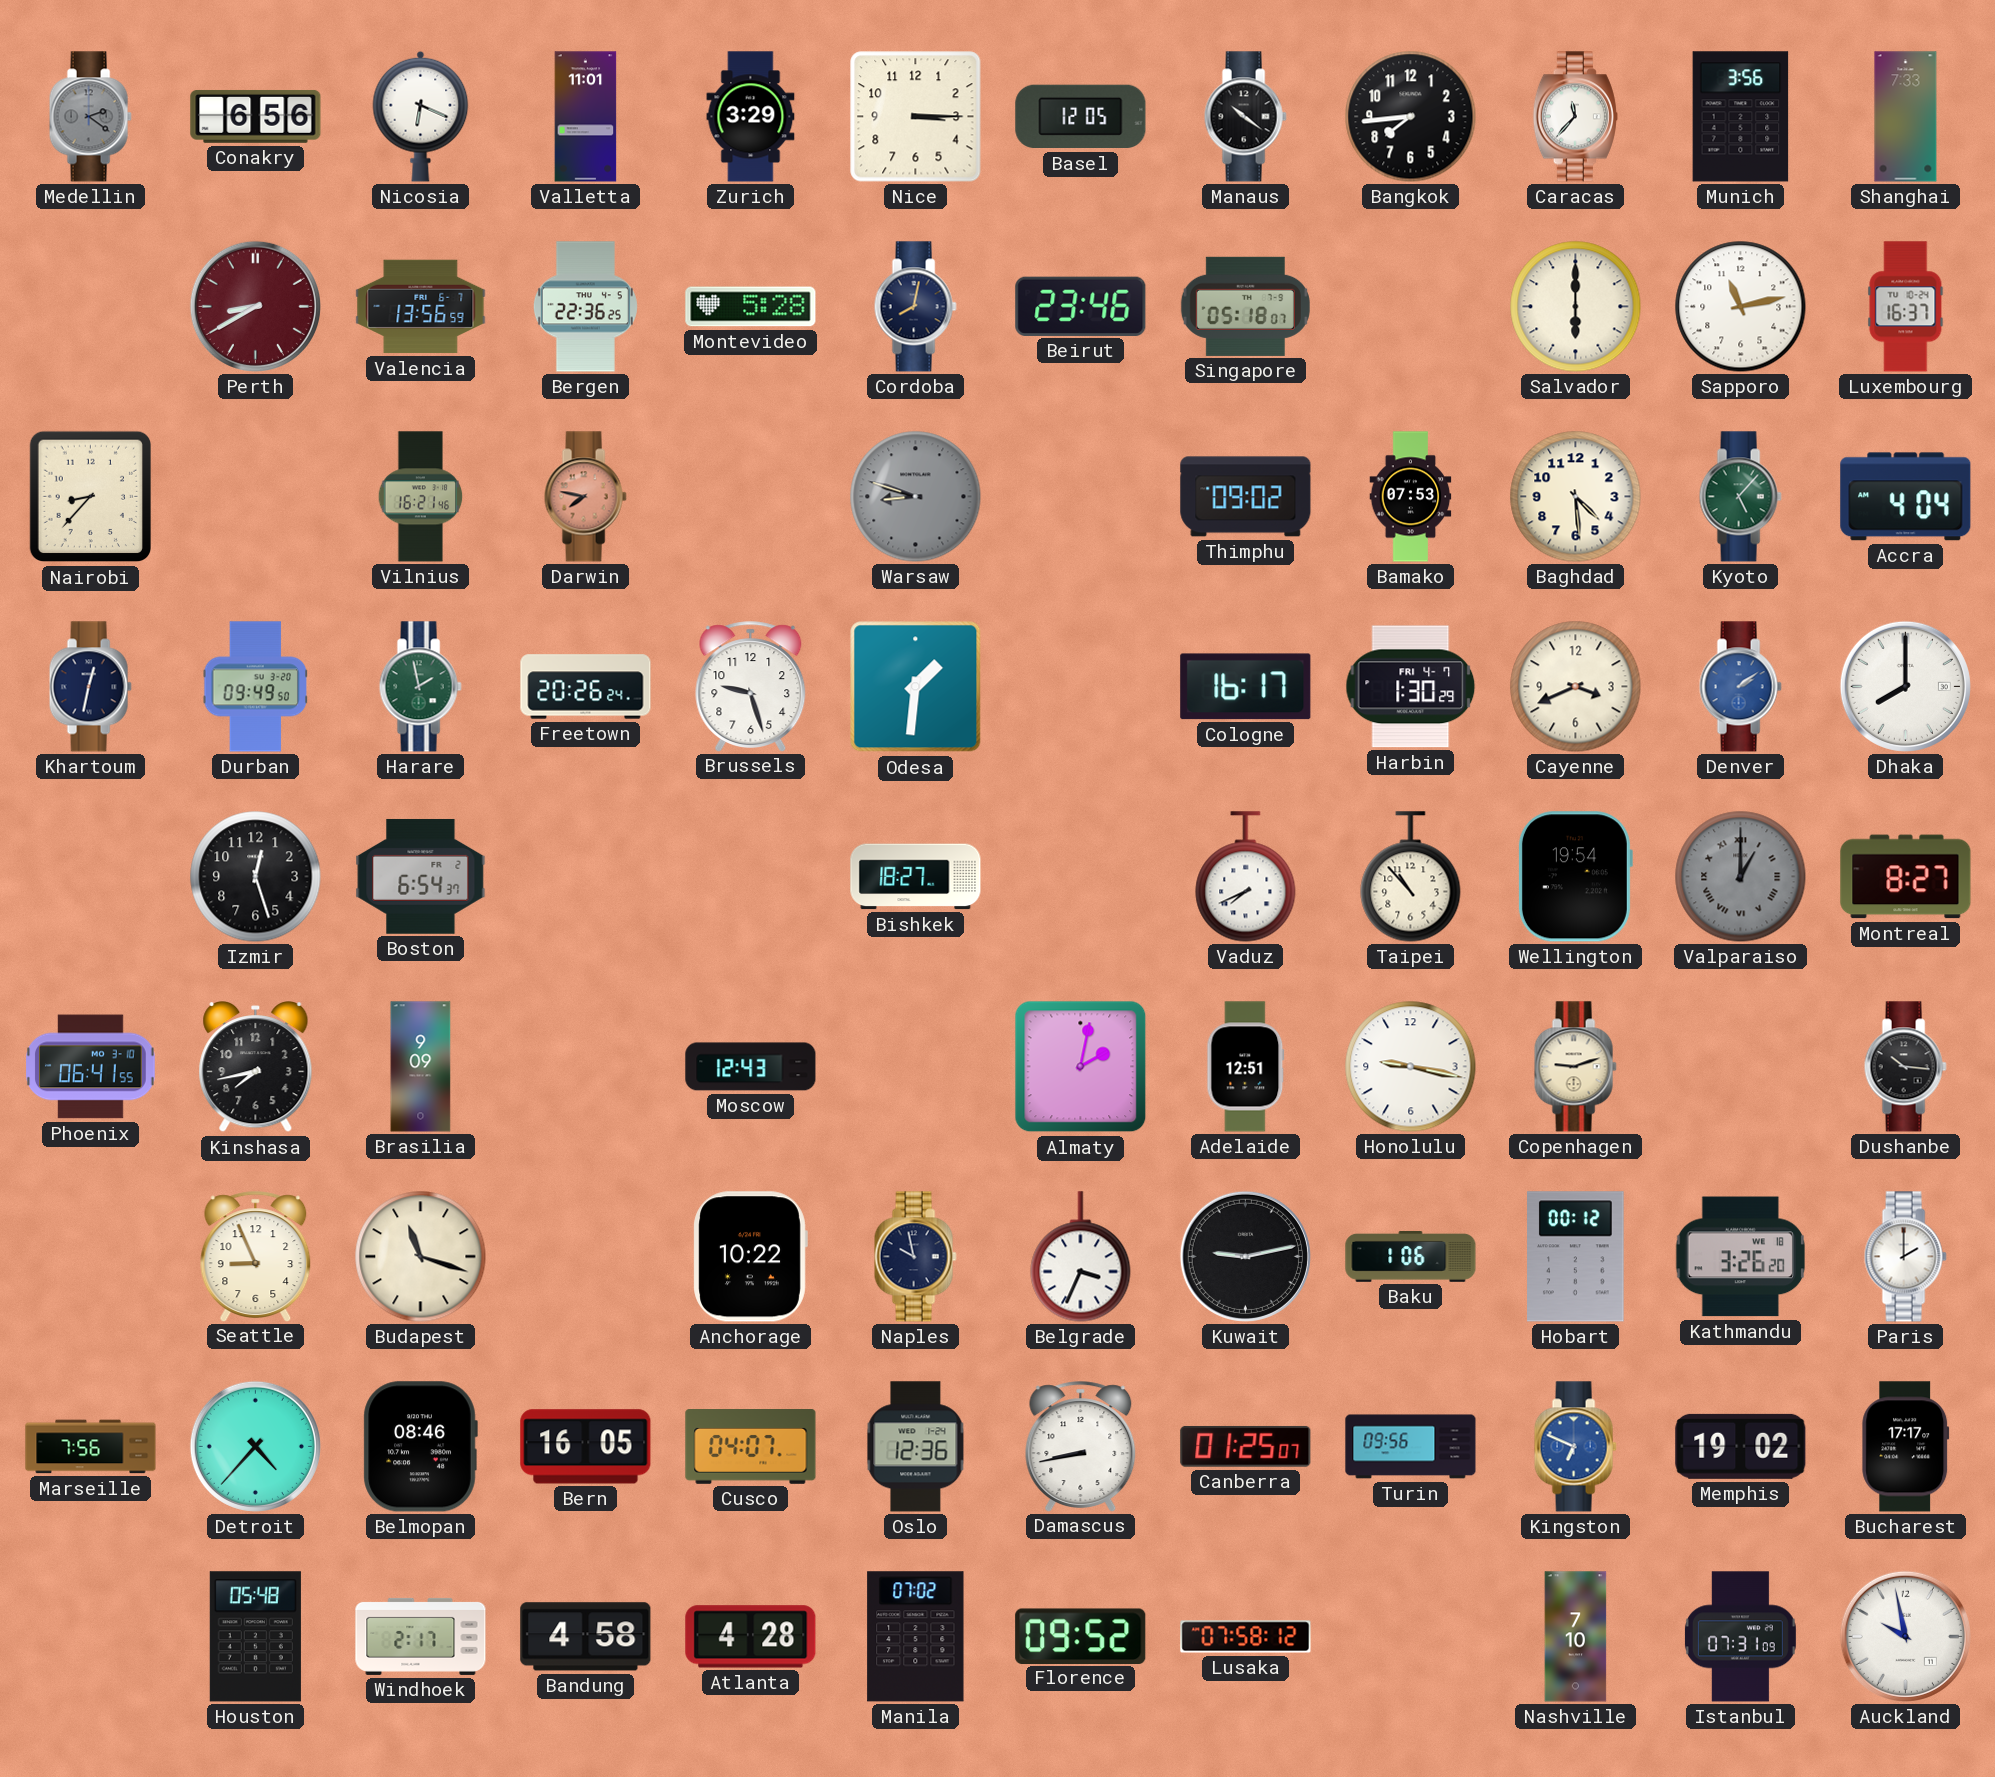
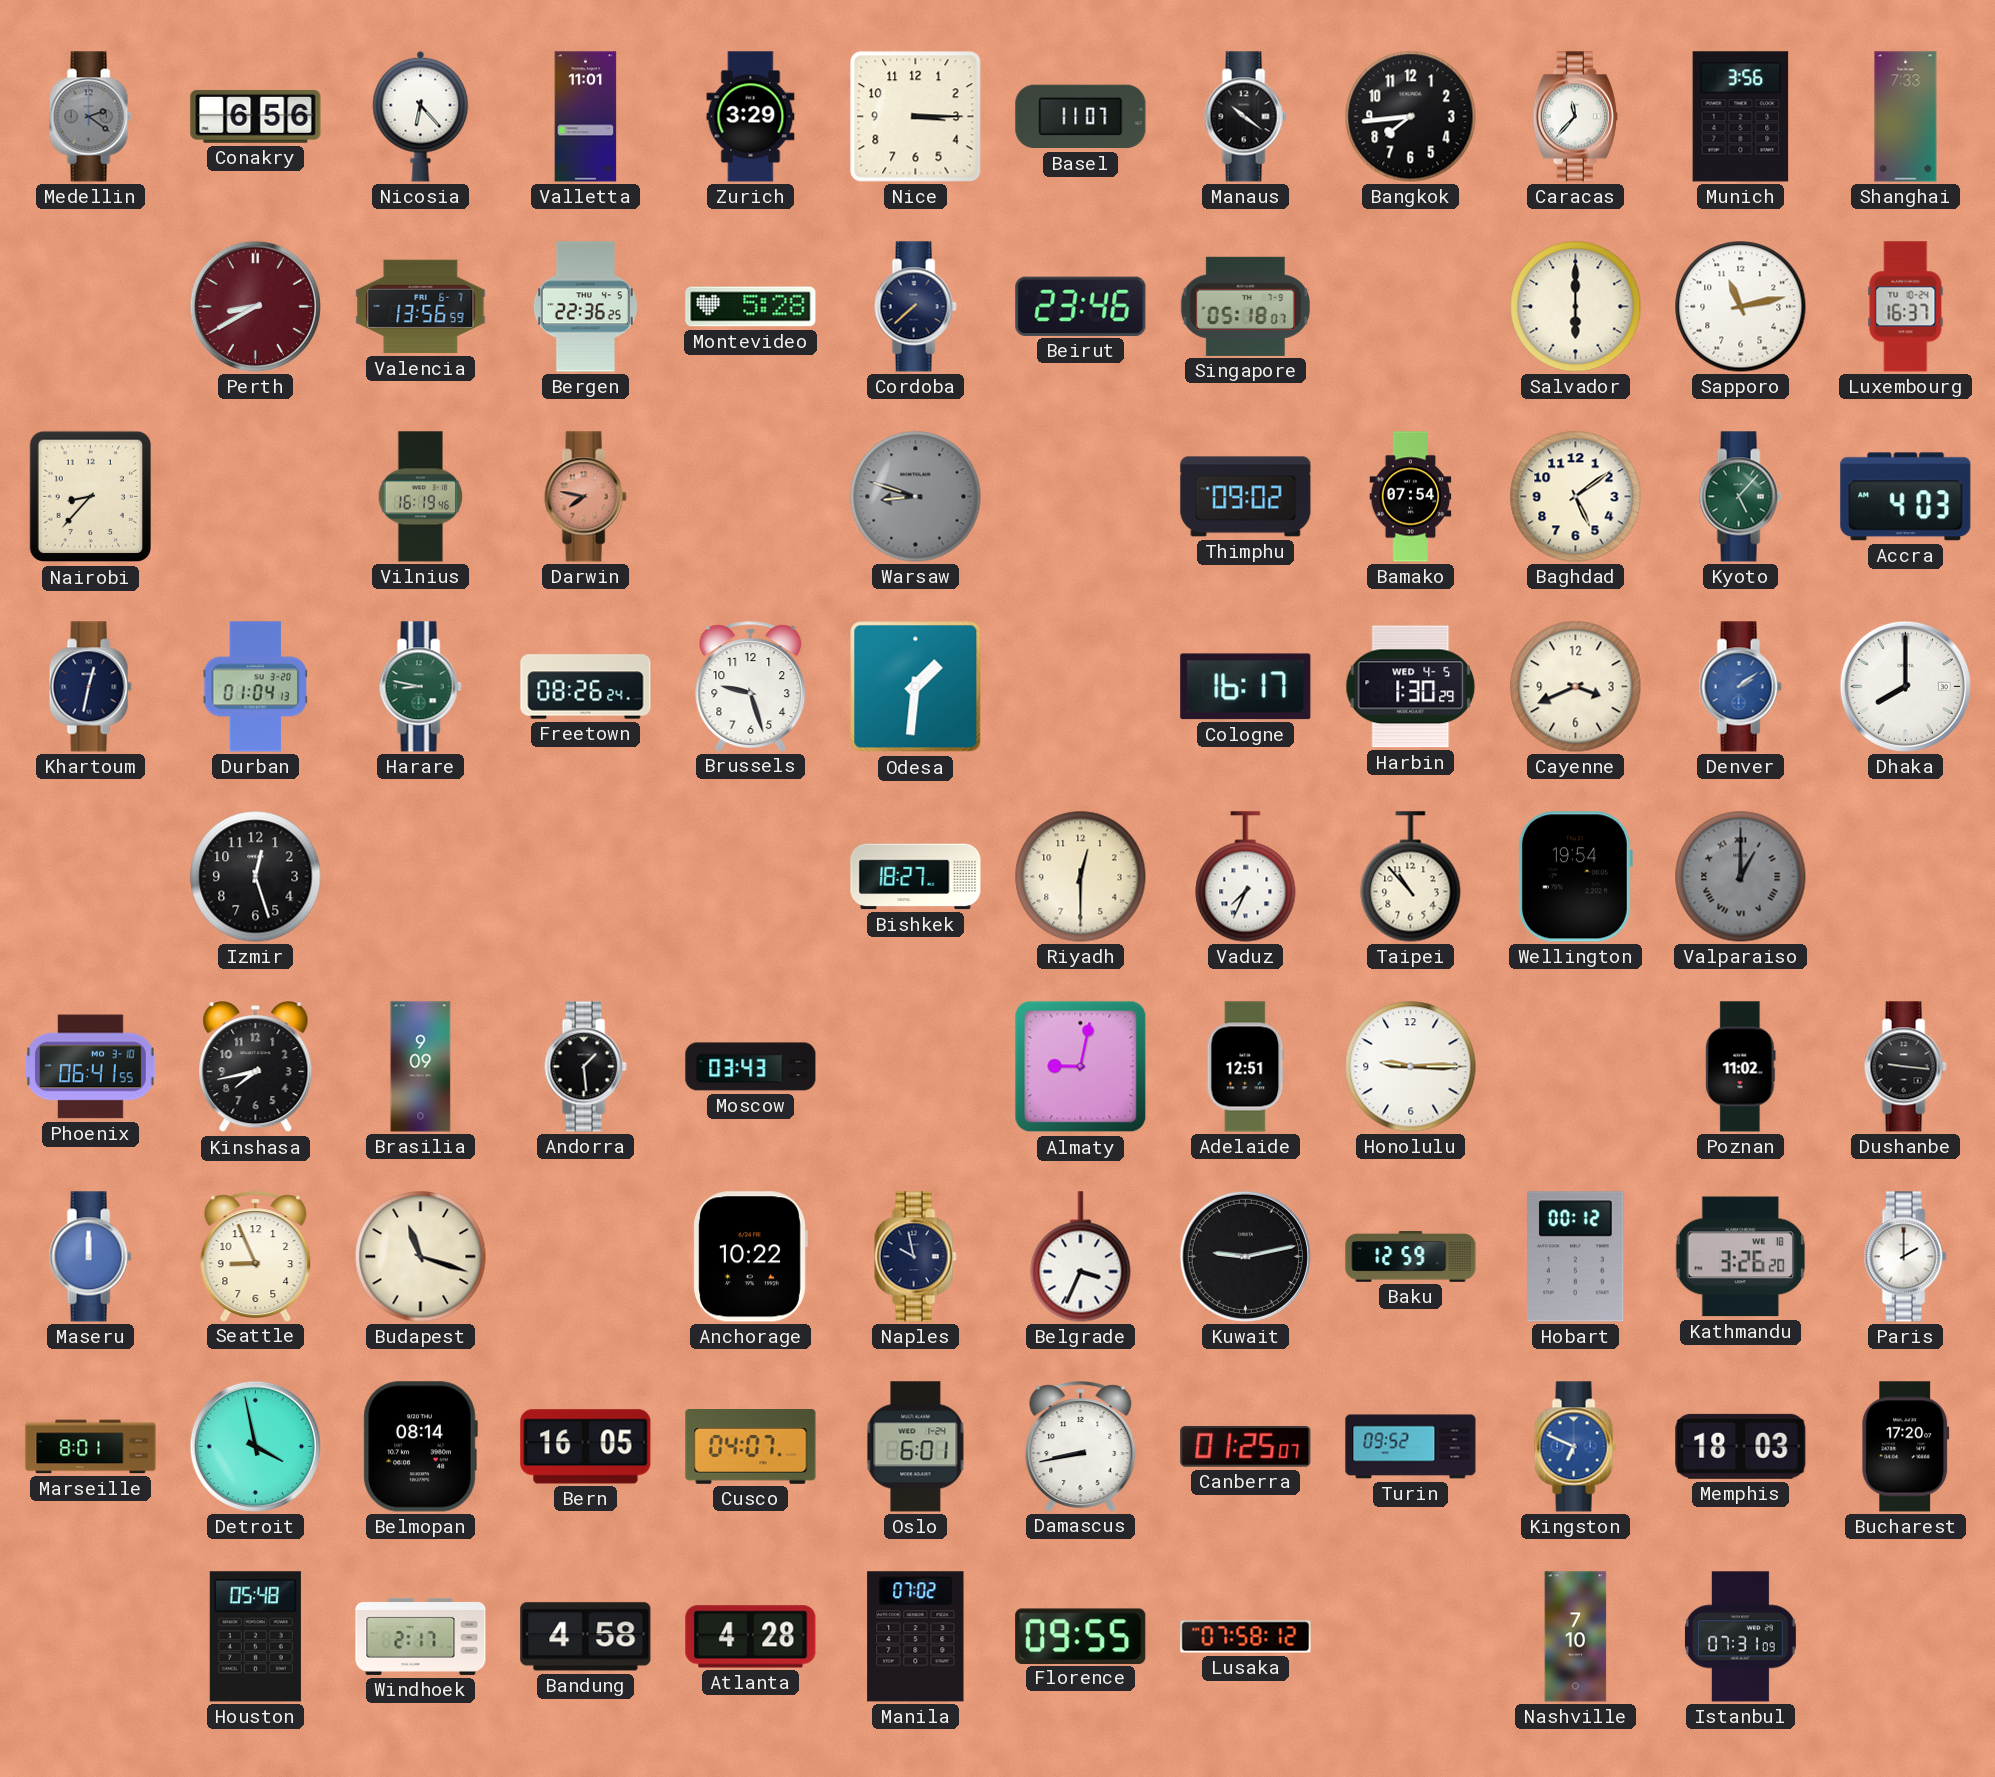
Nicosia: 6:19 -> 6:23
Basel: 12:05 -> 11:07
Cordoba: 8:02 -> 7:38
Vilnius: 16:21 -> 16:19
Bamako: 07:53 -> 07:54
Baghdad: 4:29 -> 5:09
Accra: 4:04 -> 4:03
Durban: 09:49 -> 01:04
Harare: 1:58 -> 8:47
Freetown: 20:26 -> 08:26
Harbin date: FRI 4-7 -> WED 4-5
Boston: 6:54 -> none
Riyadh: none -> 12:30
Vaduz: 7:41 -> 7:34
Montreal: 8:27 -> none
Andorra: none -> 1:29
Moscow: 12:43 -> 03:43
Almaty: 2:02 -> 9:02
Honolulu: 9:17 -> 9:15
Copenhagen: 9:12 -> none
Poznan: none -> 11:02
Dushanbe: 10:16 -> 9:16
Maseru: none -> 12:00
Baku: 1:06 -> 12:59
Marseille: 7:56 -> 8:01
Detroit: 4:37 -> 3:58
Belmopan: 08:46 -> 08:14
Oslo: 12:36 -> 6:01
Turin: 09:56 -> 09:52
Memphis: 19:02 -> 18:03
Bucharest: 17:17 -> 17:20
Florence: 09:52 -> 09:55
Auckland: 9:58 -> none
